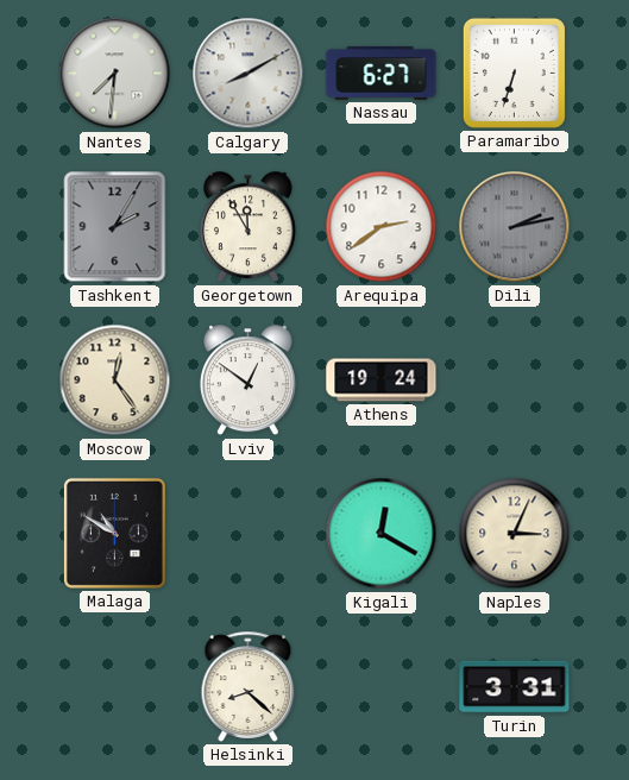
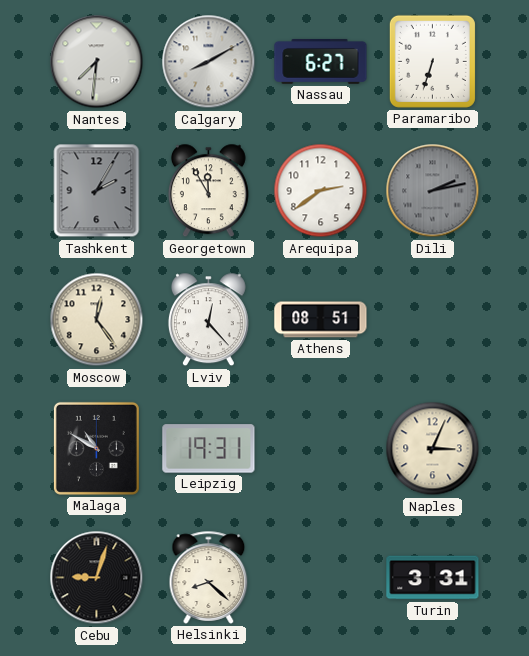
Lviv: 12:51 -> 12:23
Athens: 19:24 -> 08:51
Leipzig: none -> 19:31
Kigali: 12:20 -> none
Cebu: none -> 9:03
